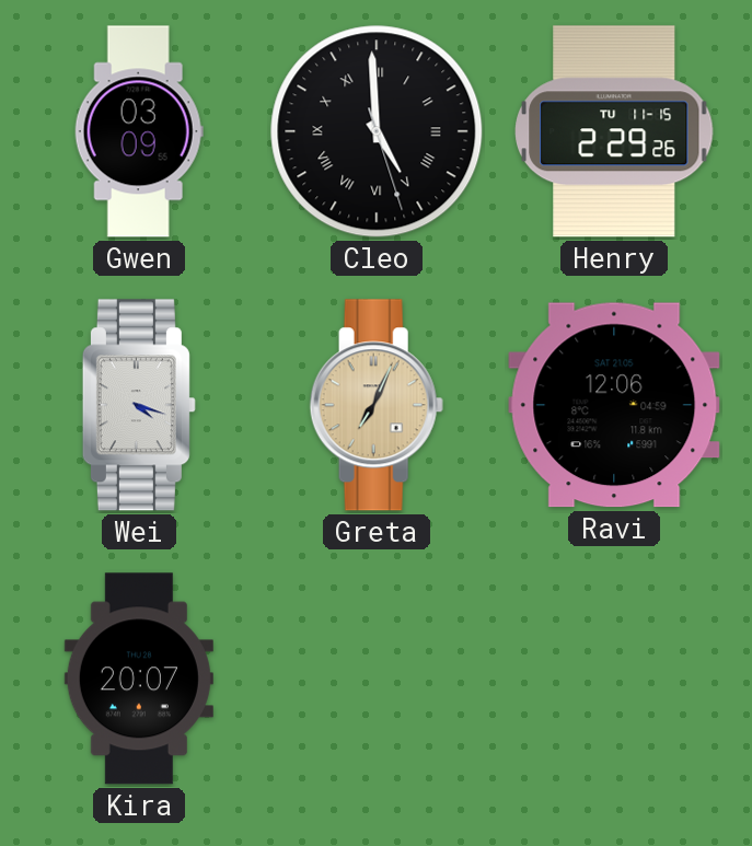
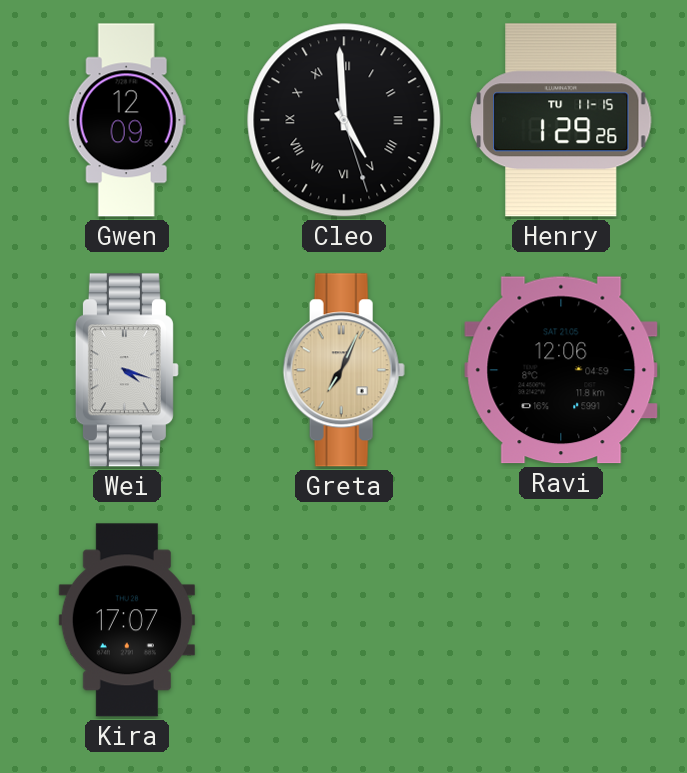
Gwen: 03:09 -> 12:09
Henry: 2:29 -> 1:29
Kira: 20:07 -> 17:07
